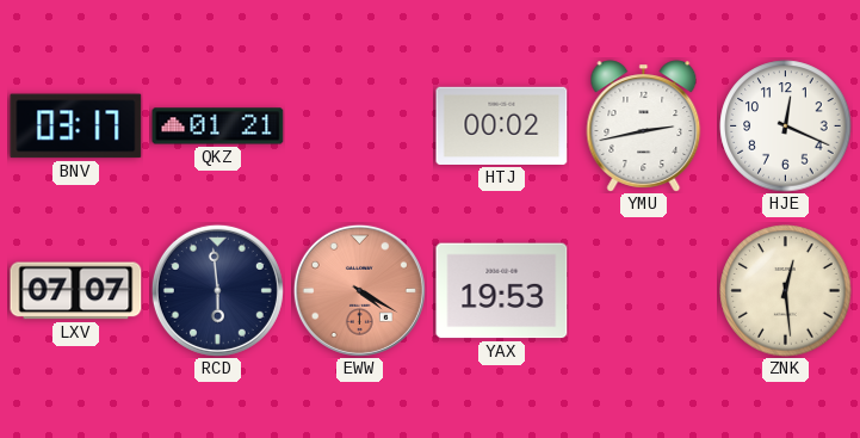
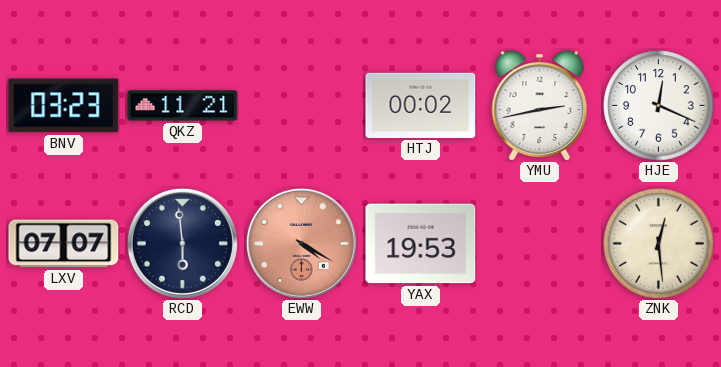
BNV: 03:17 -> 03:23
QKZ: 01:21 -> 11:21
